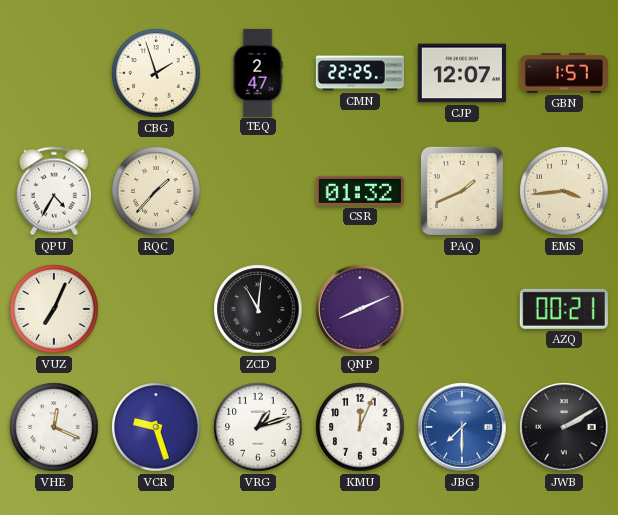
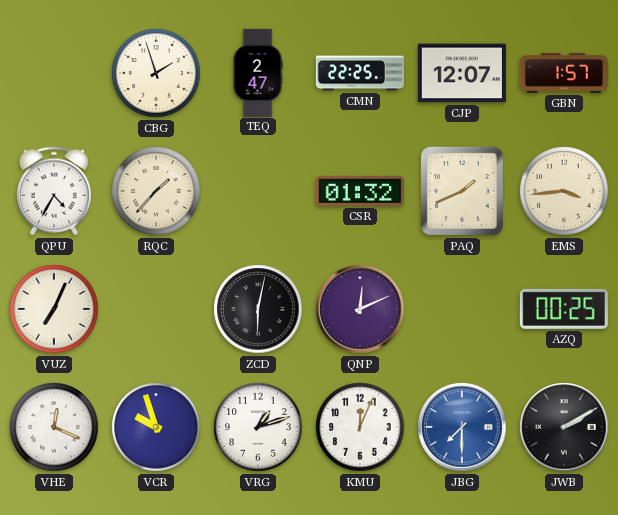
ZCD: 11:01 -> 6:02
QNP: 8:11 -> 12:11
AZQ: 00:21 -> 00:25
VCR: 9:27 -> 9:57
